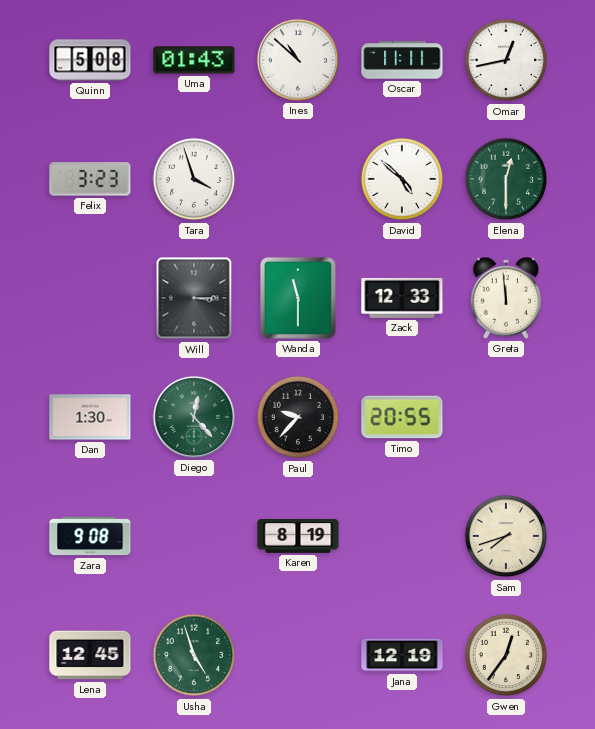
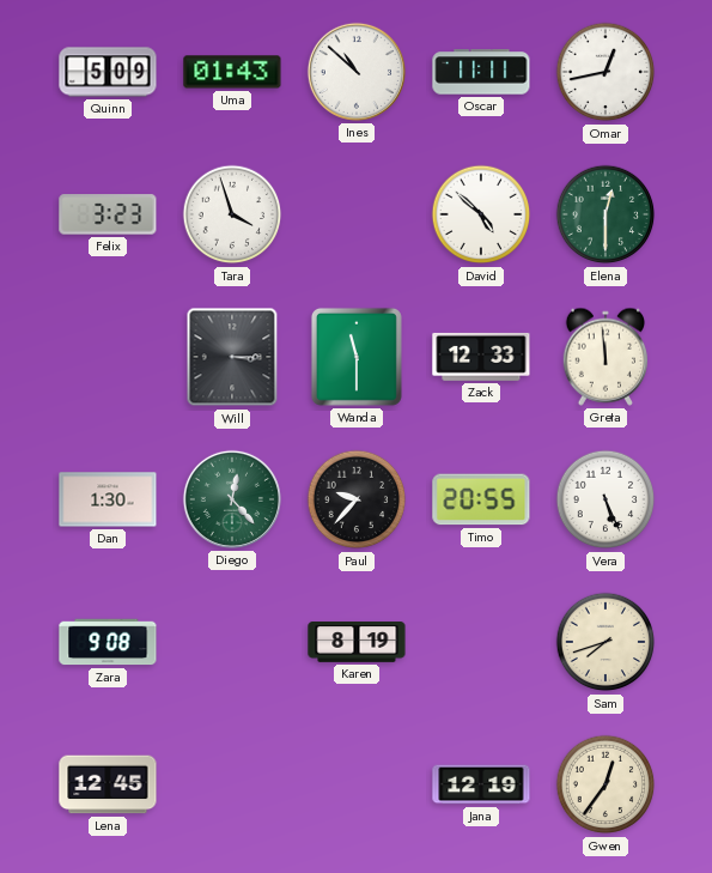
Quinn: 5:08 -> 5:09
Vera: none -> 5:26
Usha: 4:57 -> none
